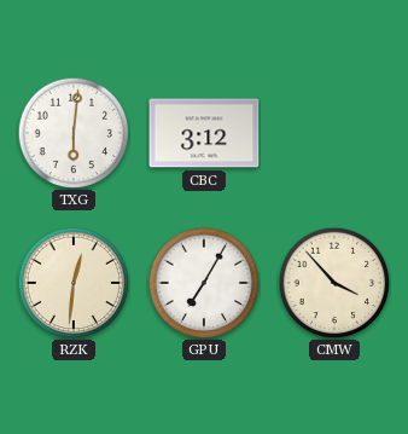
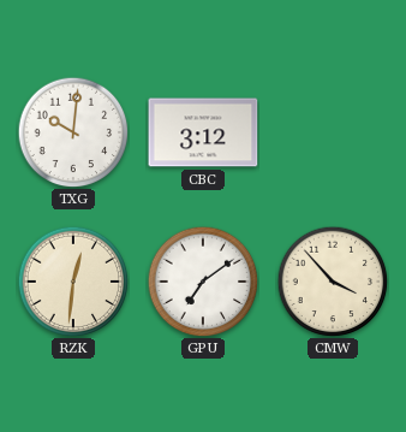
TXG: 6:01 -> 10:01
GPU: 7:05 -> 7:09
